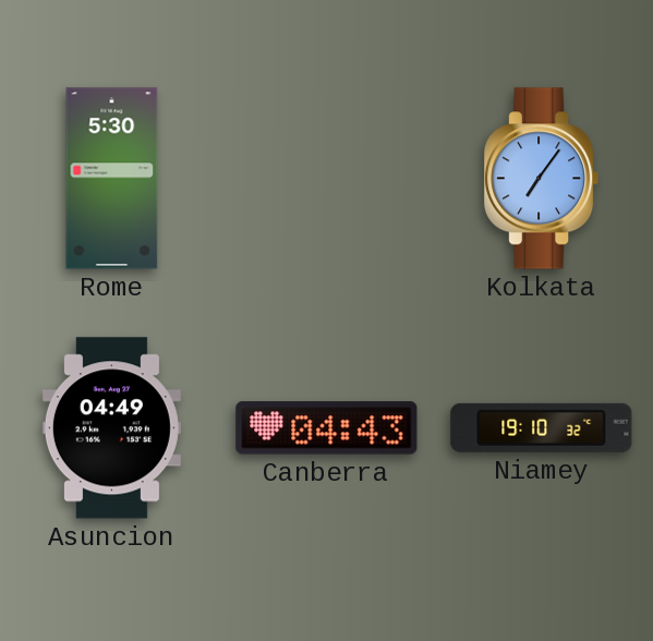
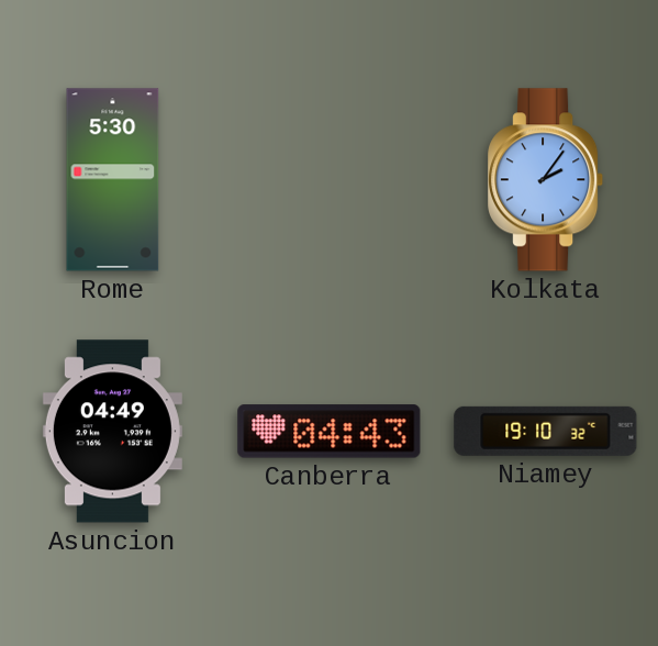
Kolkata: 7:06 -> 2:06
